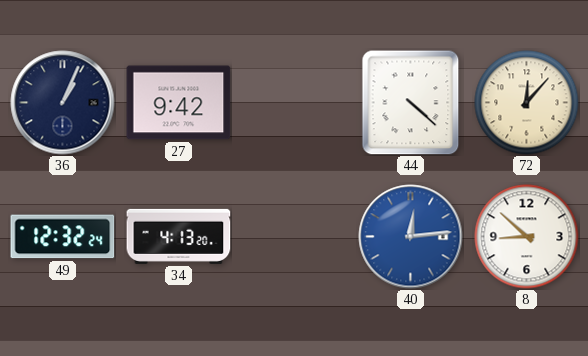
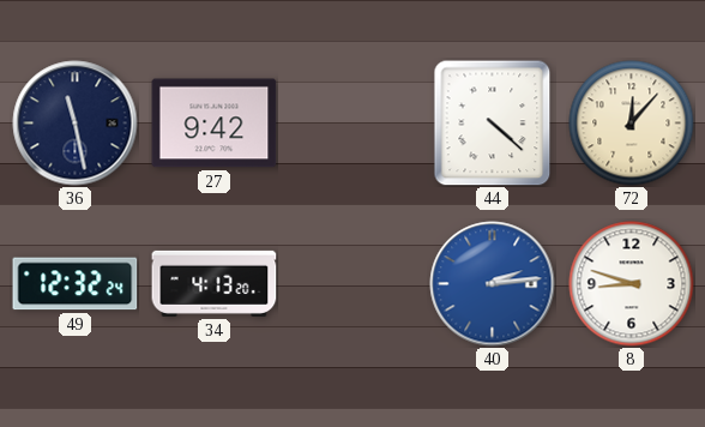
36: 1:04 -> 11:28
40: 12:14 -> 2:14
8: 8:52 -> 8:48
